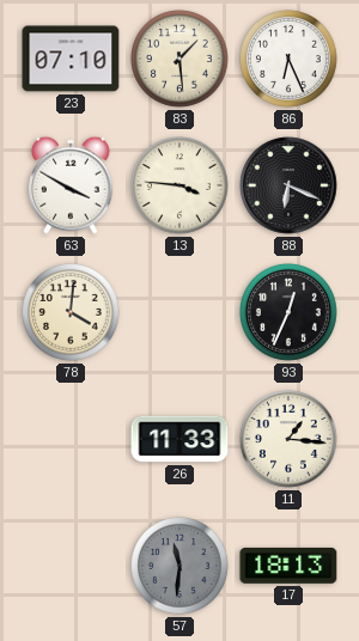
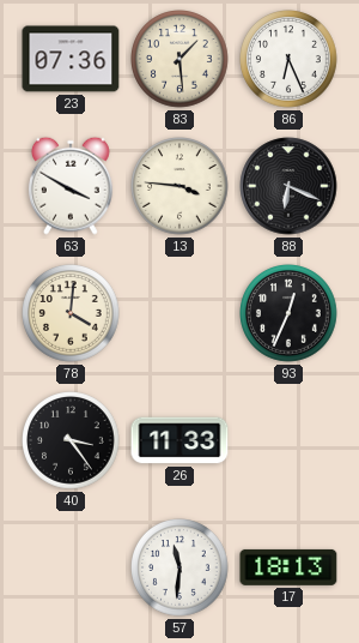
23: 07:10 -> 07:36
40: none -> 3:24
11: 1:16 -> none
57 dial: grey -> white
